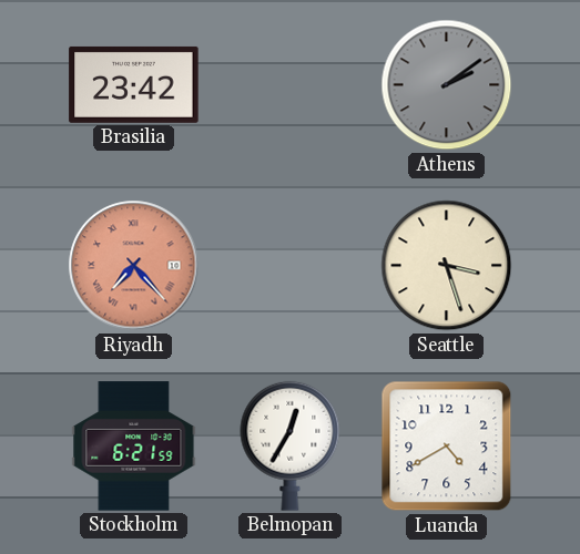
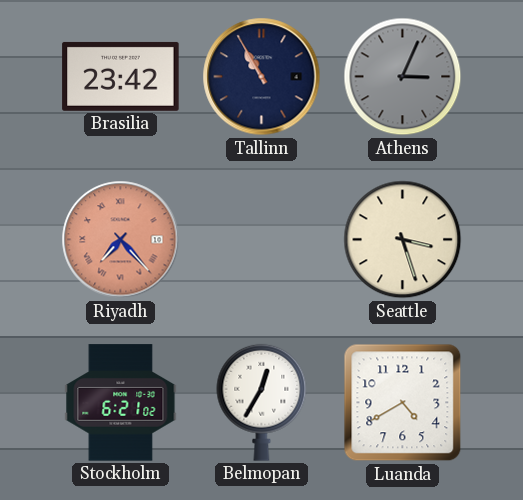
Tallinn: none -> 10:55
Athens: 2:09 -> 3:04
Stockholm: 6:21:59 -> 6:21:02
